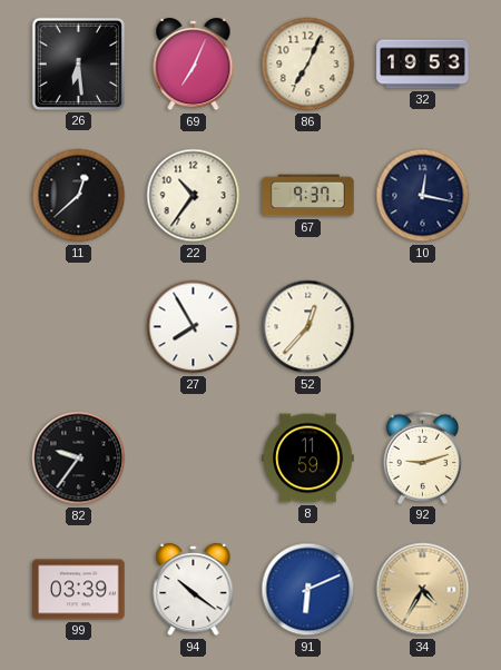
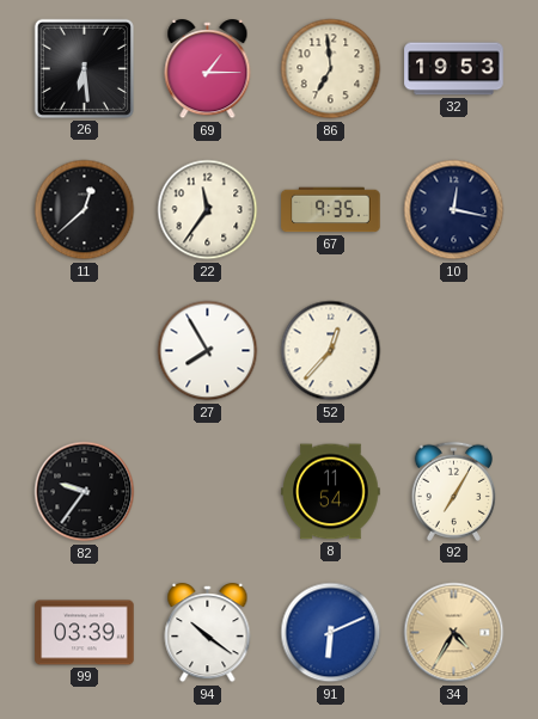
69: 7:04 -> 1:15
86: 7:04 -> 6:59
22: 10:36 -> 11:36
67: 9:37 -> 9:35
8: 11:59 -> 11:54
92: 9:12 -> 7:05
